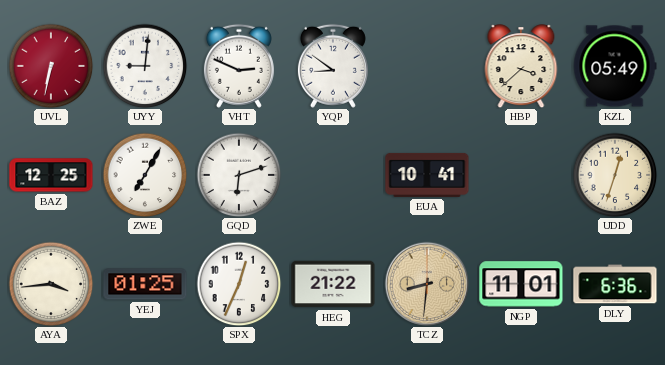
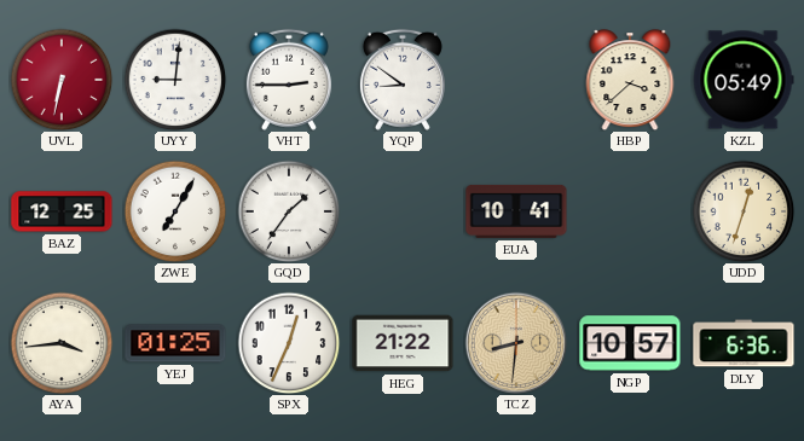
VHT: 2:49 -> 2:45
GQD: 6:12 -> 1:36
NGP: 11:01 -> 10:57
